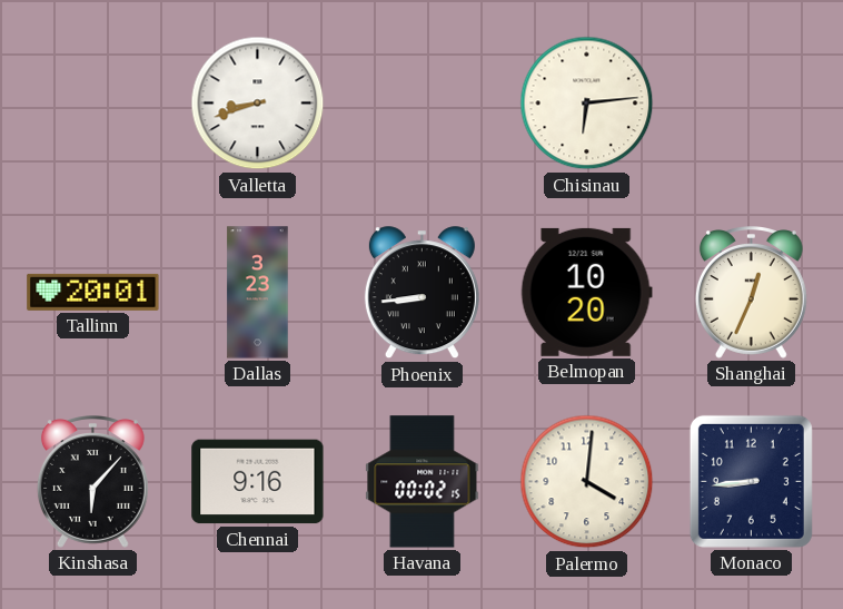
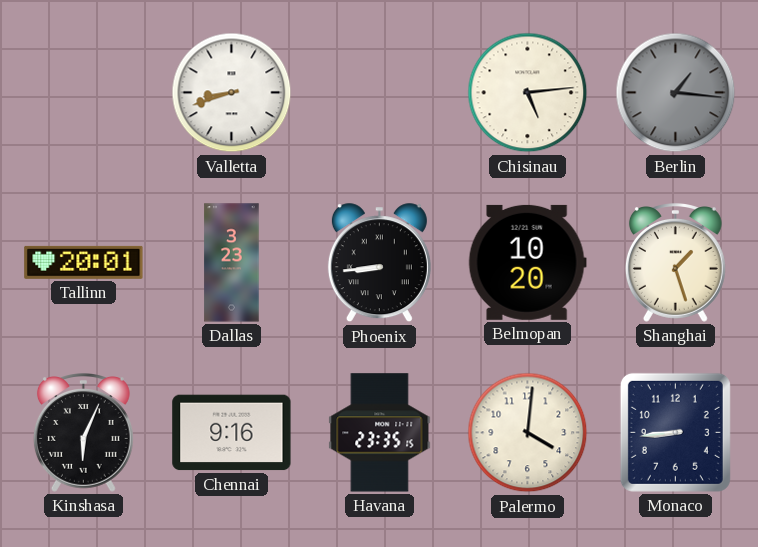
Chisinau: 6:14 -> 5:14
Berlin: none -> 1:16
Shanghai: 12:34 -> 1:27
Kinshasa: 6:07 -> 6:04
Havana: 00:02 -> 23:35
